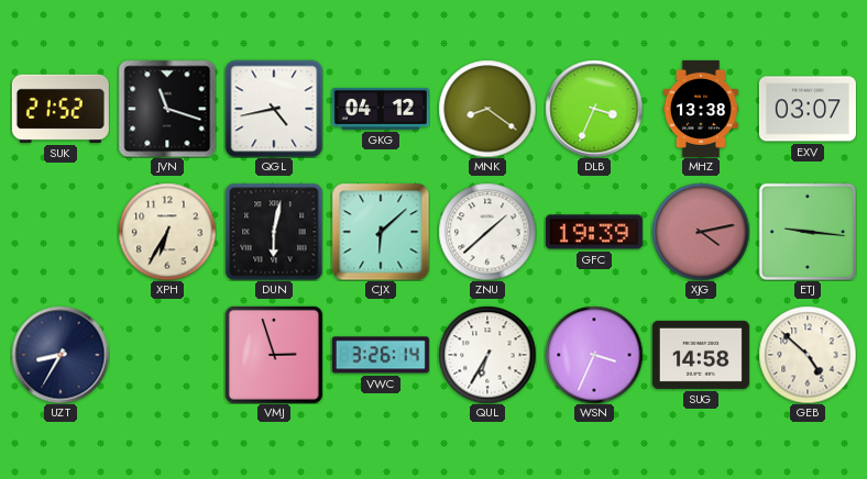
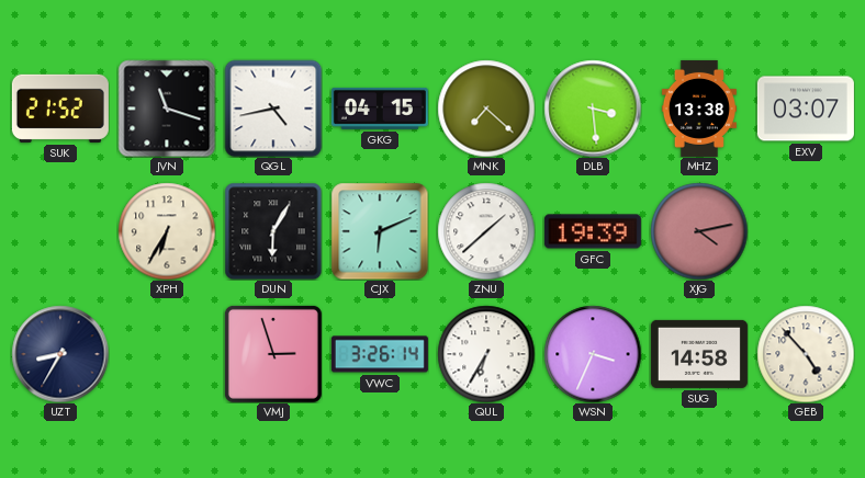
GKG: 04:12 -> 04:15
MNK: 8:21 -> 7:22
DLB: 3:34 -> 3:29
DUN: 6:02 -> 6:05
CJX: 6:08 -> 6:11
ETJ: 9:16 -> none
GEB: 4:52 -> 4:53
